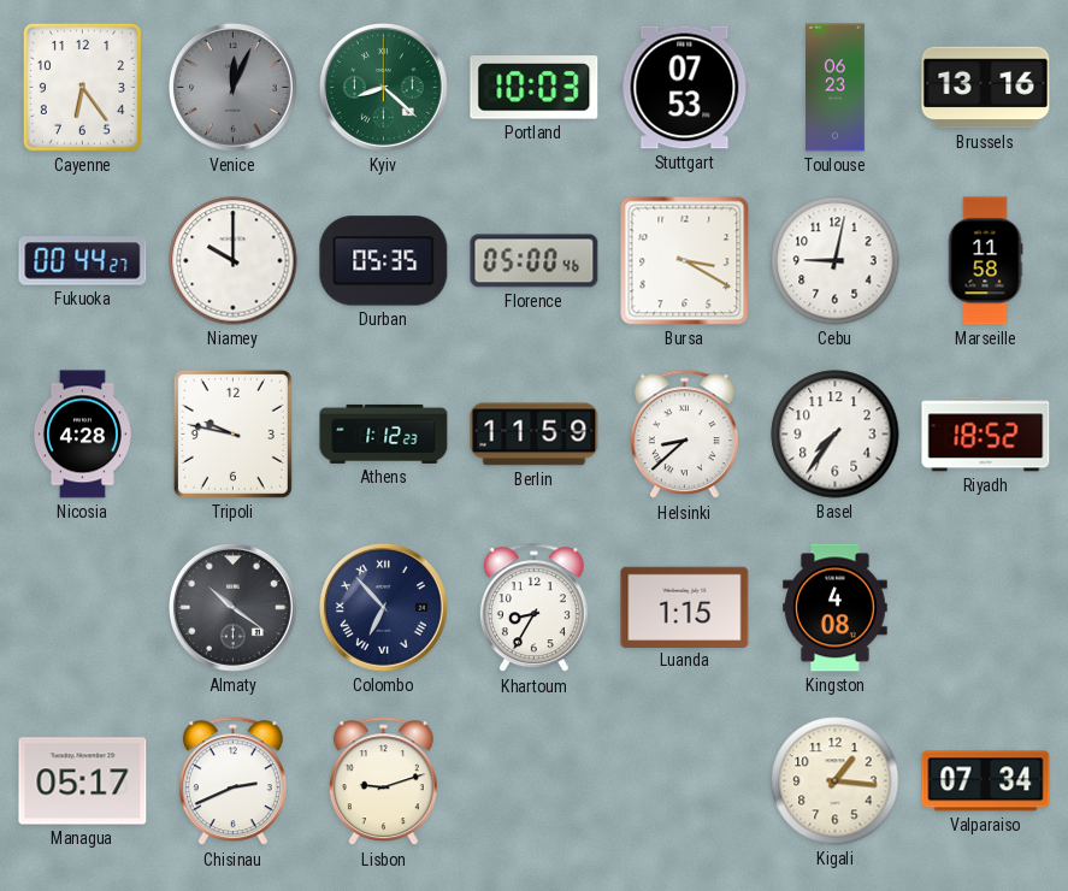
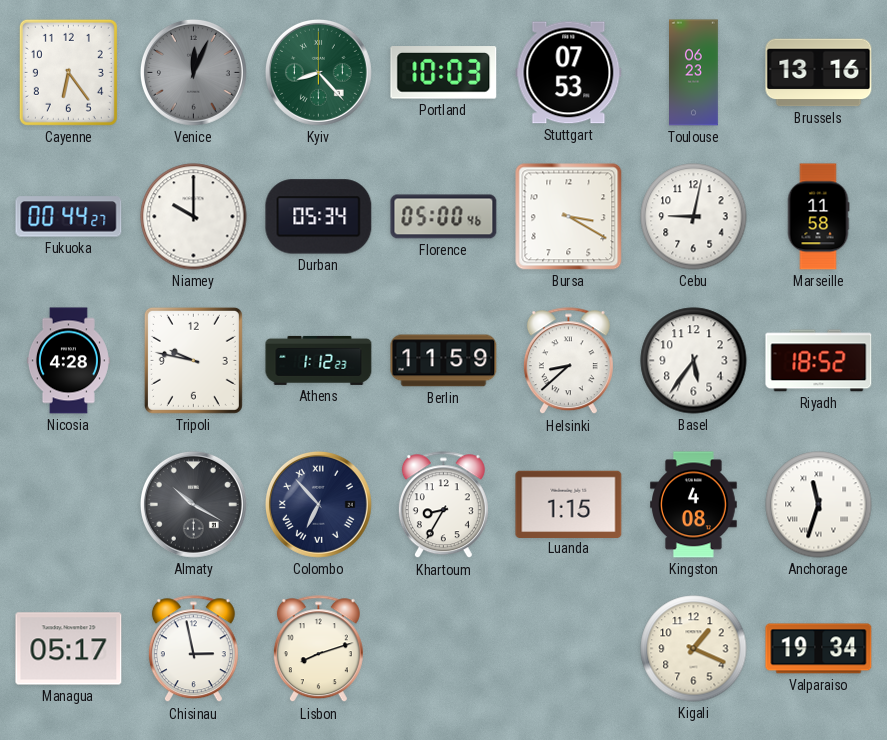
Kyiv: 8:22 -> 8:23
Durban: 05:35 -> 05:34
Basel: 7:36 -> 5:36
Almaty: 10:21 -> 10:20
Anchorage: none -> 11:33
Chisinau: 2:41 -> 2:58
Lisbon: 9:12 -> 8:12
Kigali: 1:16 -> 1:19
Valparaiso: 07:34 -> 19:34
